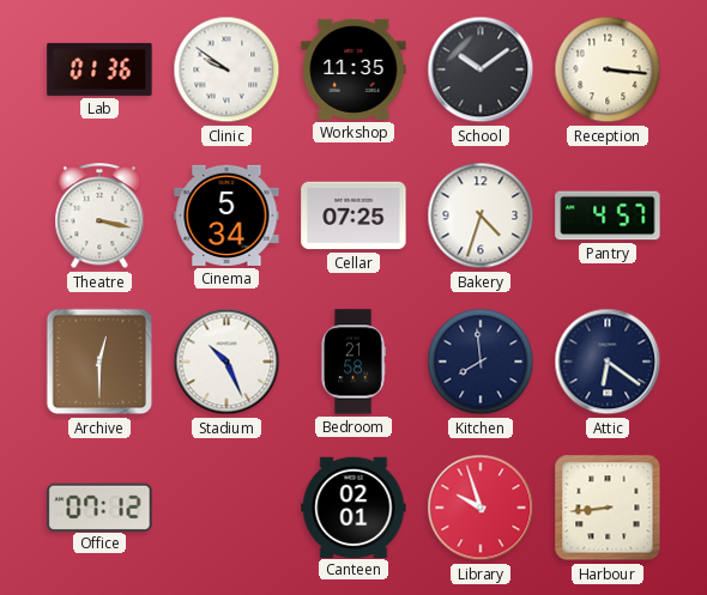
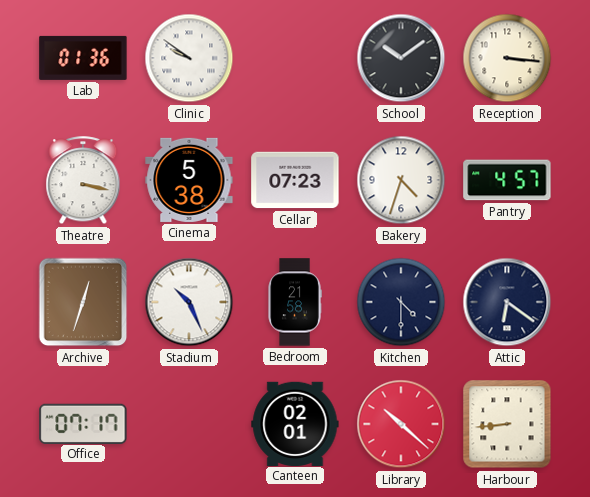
Workshop: 11:35 -> none
Cinema: 5:34 -> 5:38
Cellar: 07:25 -> 07:23
Archive: 12:30 -> 12:33
Kitchen: 7:59 -> 4:30
Office: 07:12 -> 07:17
Library: 9:57 -> 10:22
